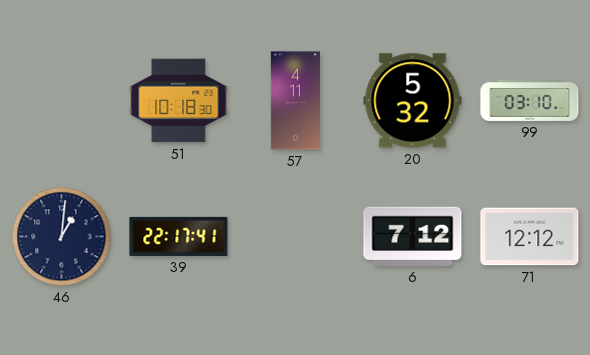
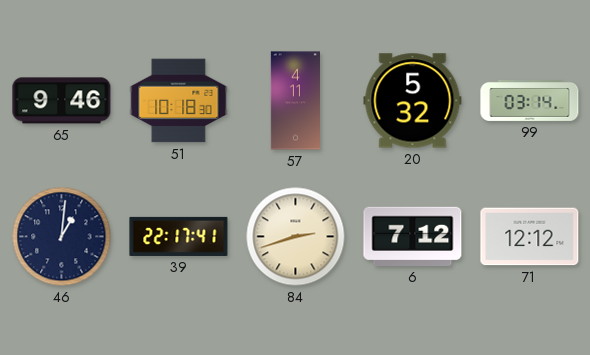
65: none -> 9:46
99: 03:10 -> 03:14
84: none -> 2:42
